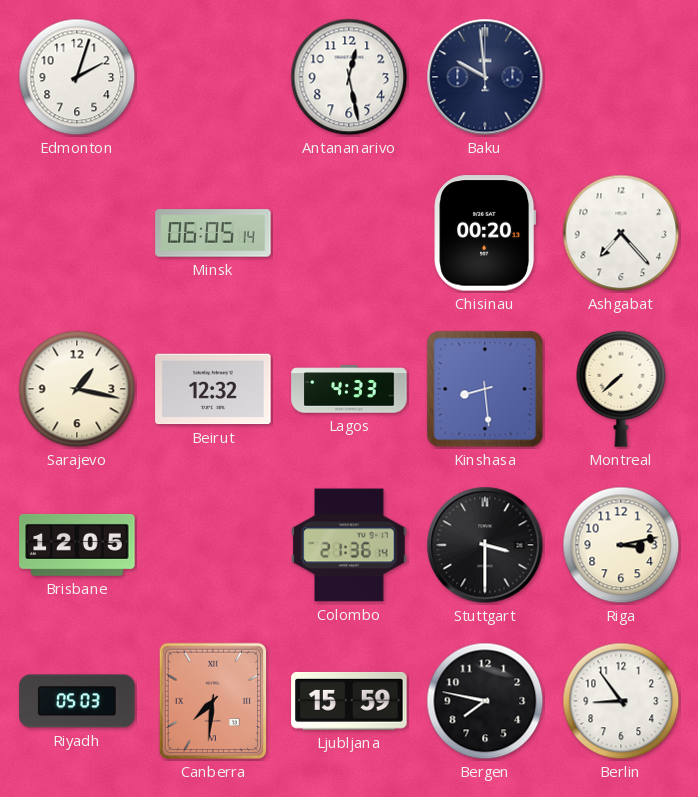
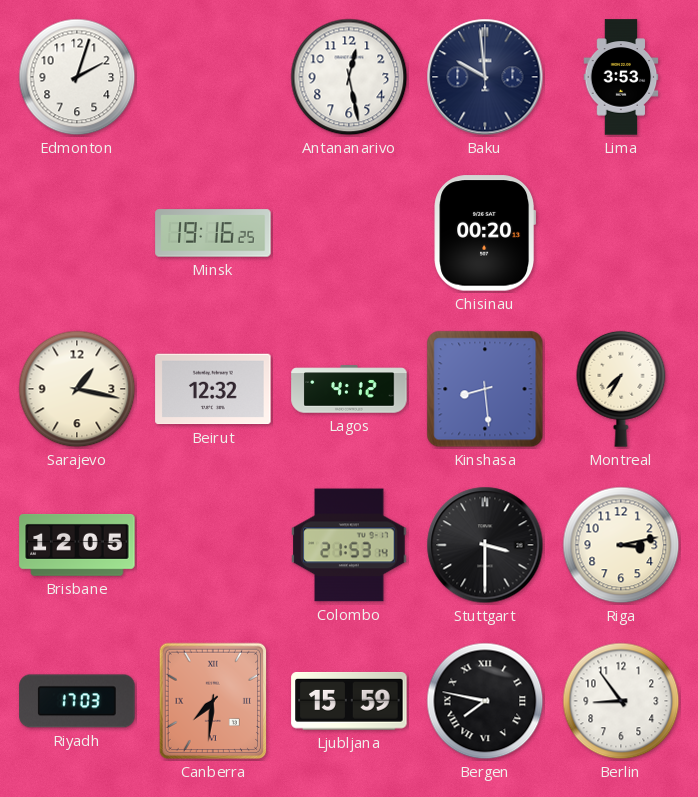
Lima: none -> 3:53
Minsk: 06:05 -> 19:16
Ashgabat: 7:23 -> none
Lagos: 4:33 -> 4:12
Montreal: 7:38 -> 7:35
Colombo: 21:36 -> 21:53
Riyadh: 05:03 -> 17:03
Bergen numerals: Arabic -> Roman
